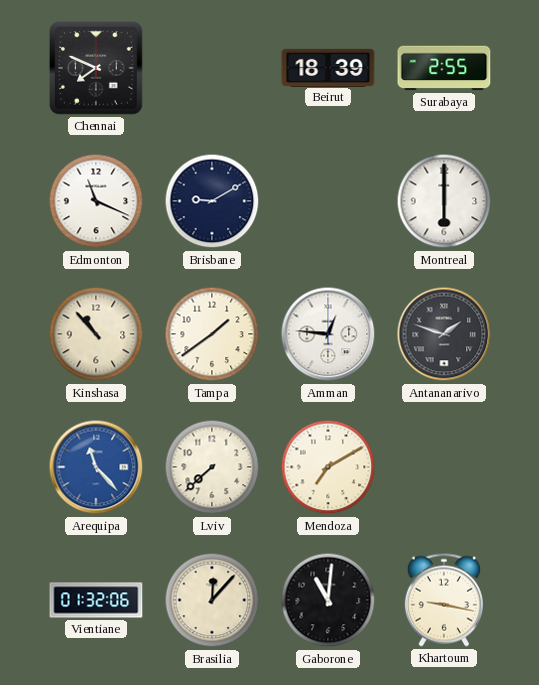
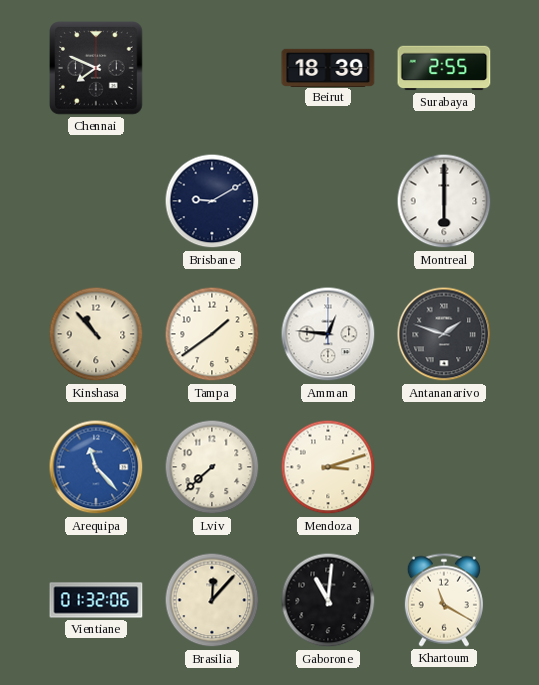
Edmonton: 11:19 -> none
Mendoza: 7:10 -> 3:12
Khartoum: 9:17 -> 11:20
